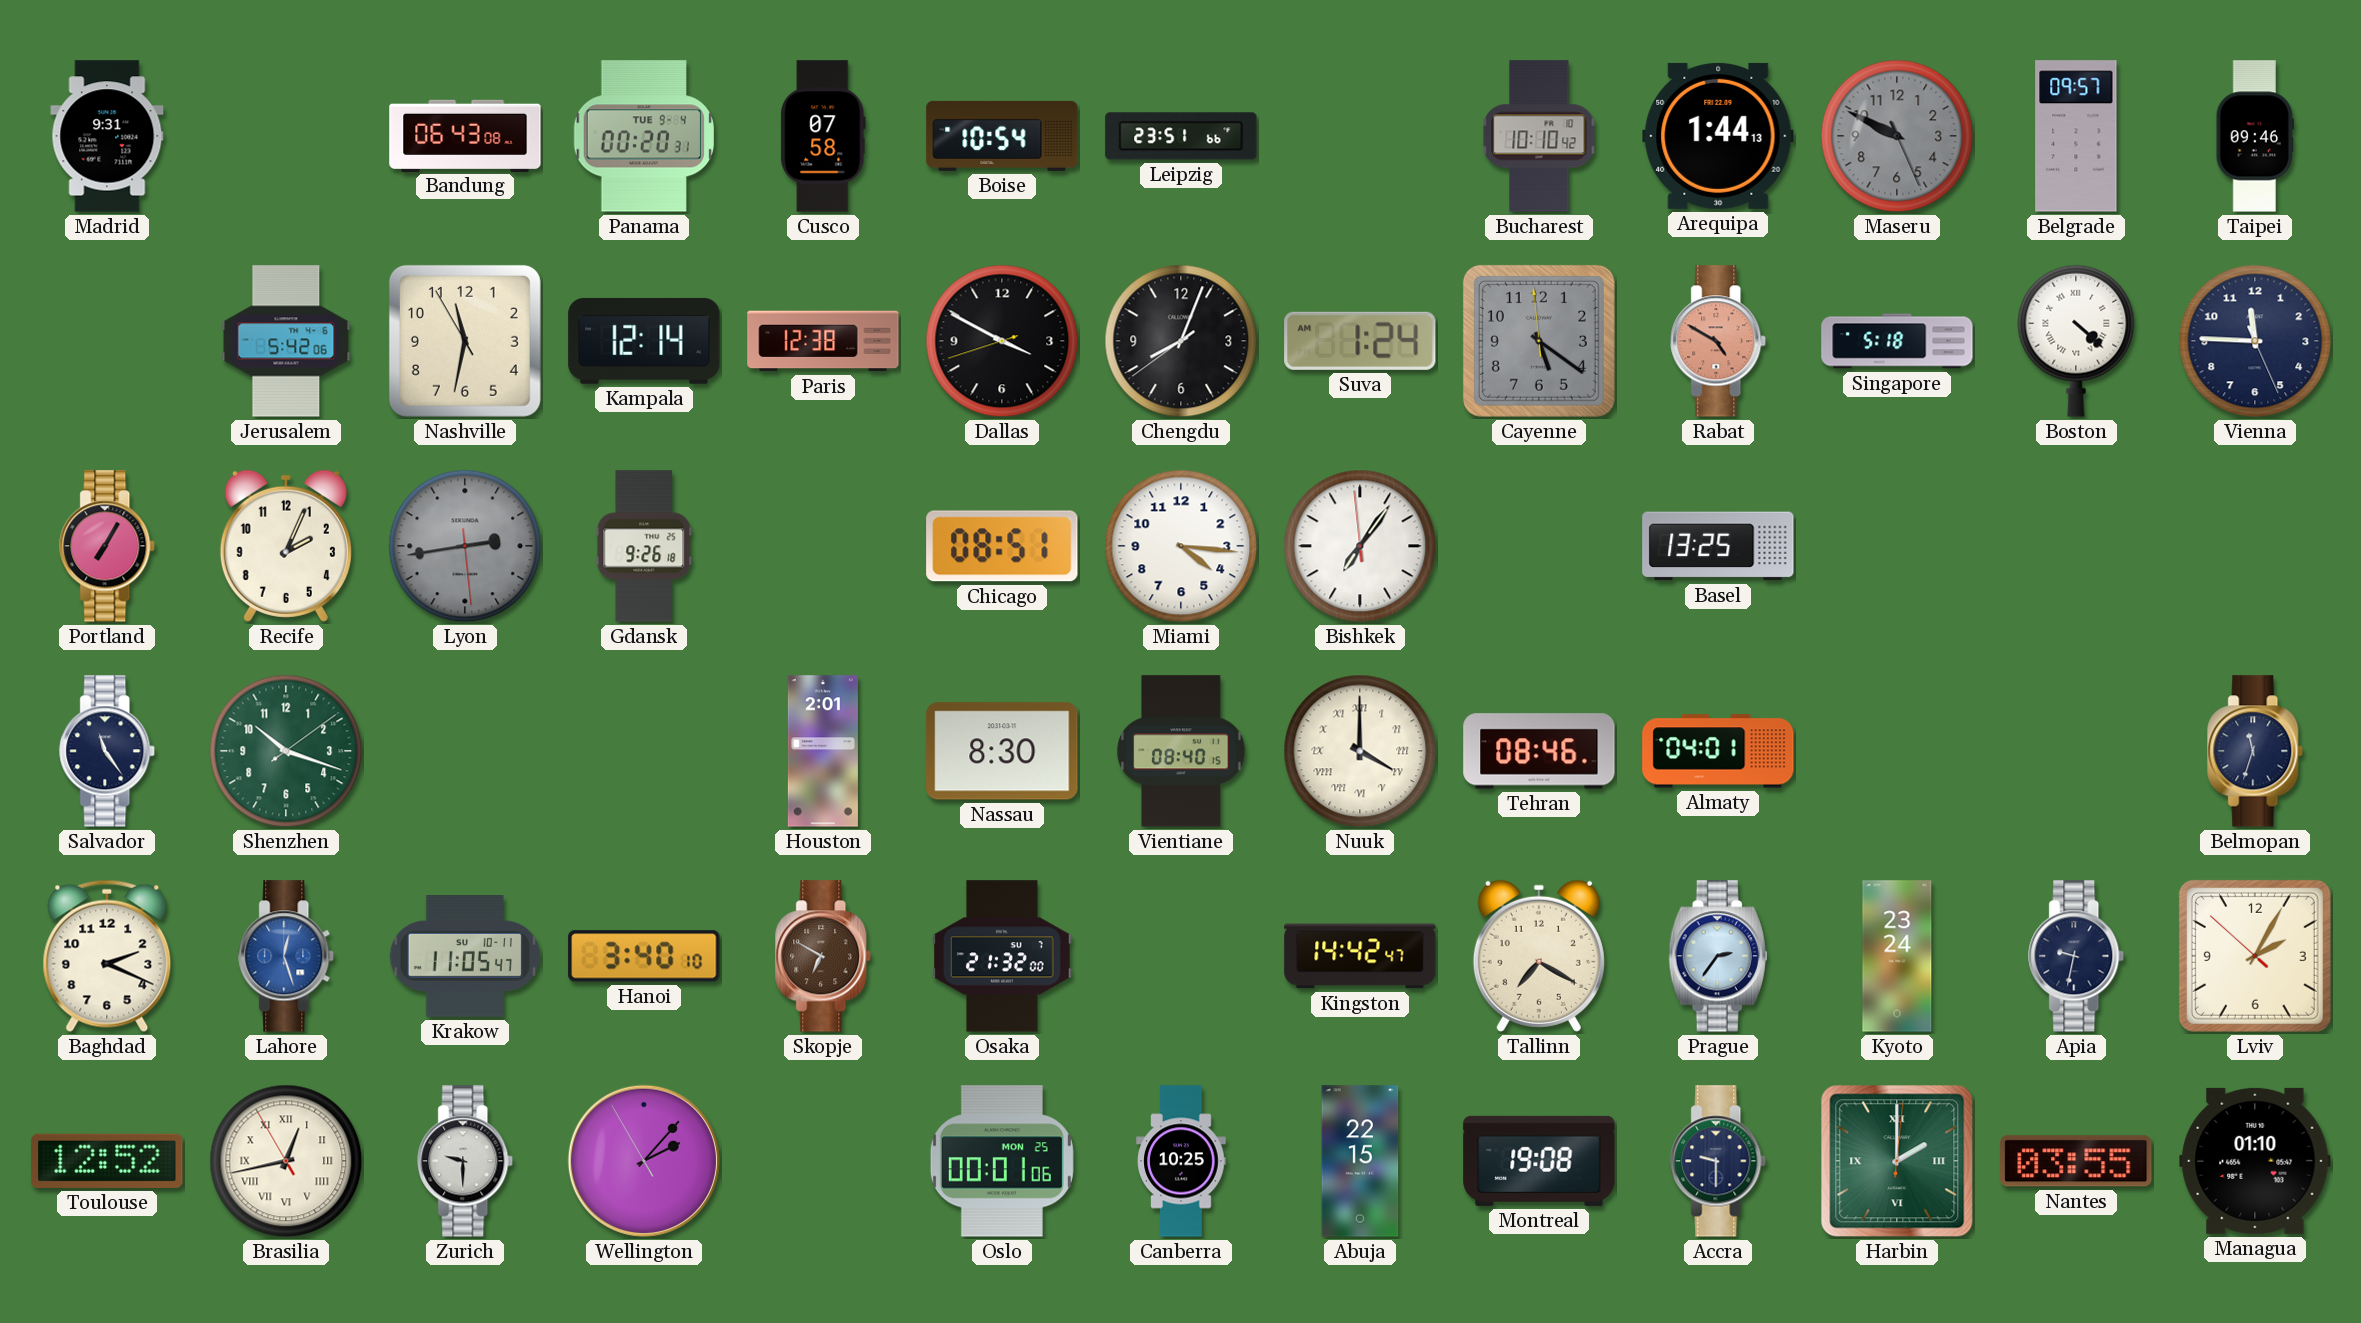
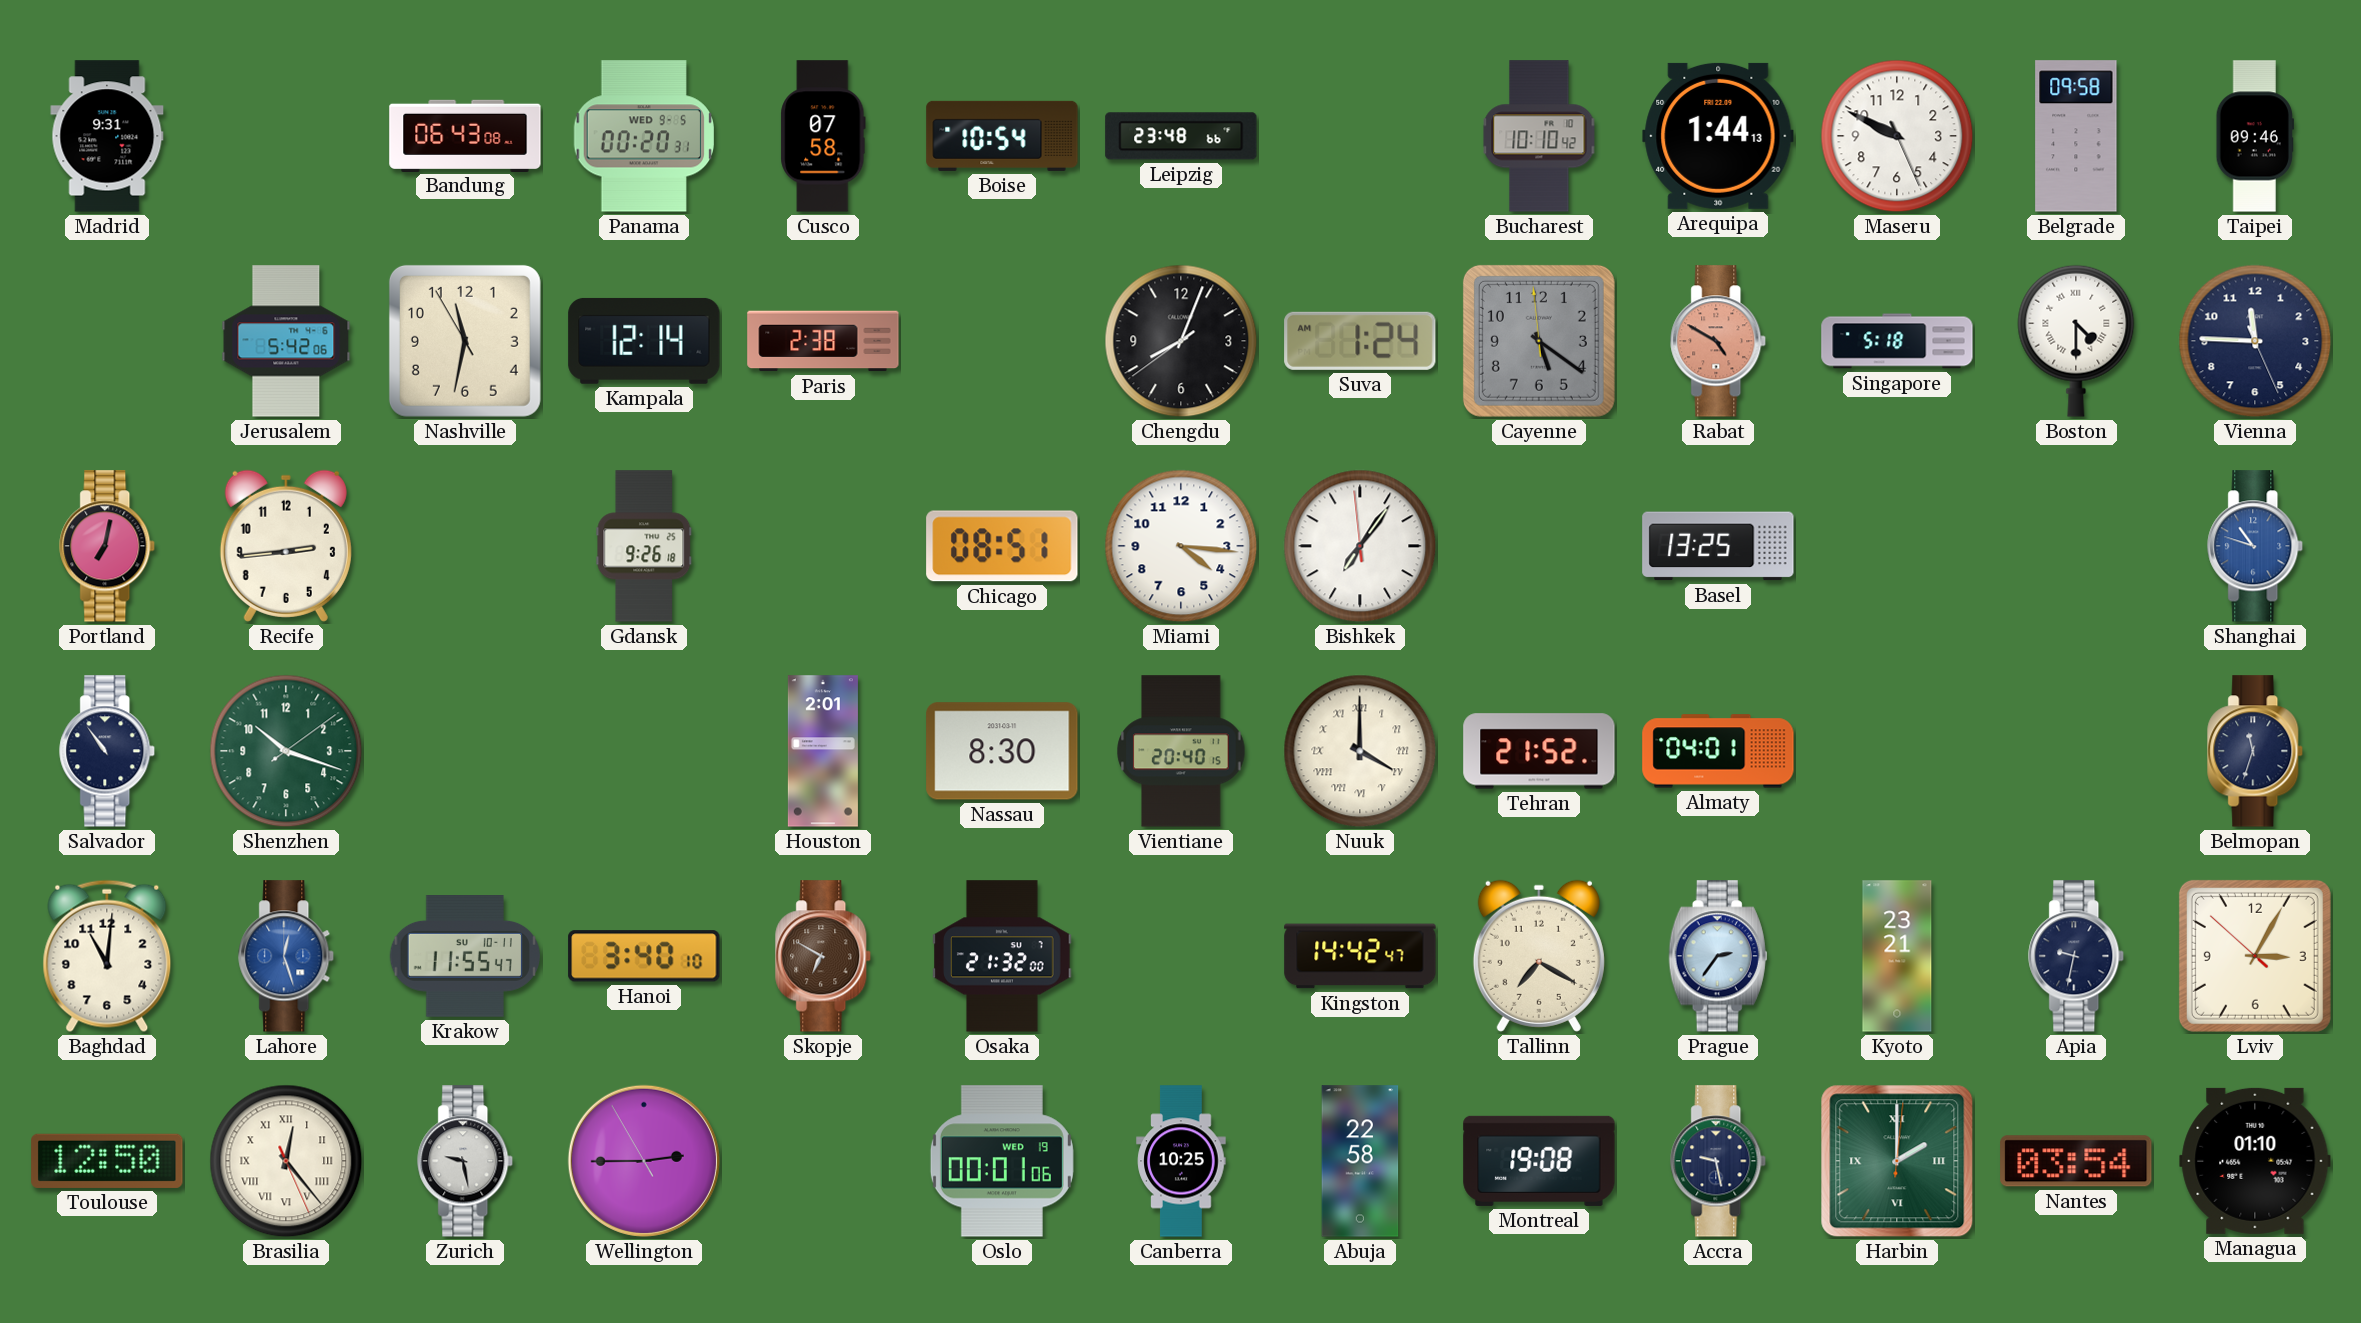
Panama date: TUE 9-4 -> WED 9-5
Leipzig: 23:51 -> 23:48
Maseru dial: grey -> white
Belgrade: 09:57 -> 09:58
Paris: 12:38 -> 2:38
Dallas: 3:49 -> none
Boston: 4:22 -> 4:30
Portland: 7:05 -> 7:02
Recife: 2:04 -> 2:44
Lyon: 2:43 -> none
Shanghai: none -> 10:48
Salvador: 11:24 -> 10:54
Vientiane: 08:40 -> 20:40
Tehran: 08:46 -> 21:52
Baghdad: 2:19 -> 11:01
Krakow: 11:05 -> 11:55
Kyoto: 23:24 -> 23:21
Lviv: 2:04 -> 3:04
Toulouse: 12:52 -> 12:50
Brasilia: 12:42 -> 12:23
Zurich: 9:30 -> 9:28
Wellington: 2:06 -> 2:44
Oslo date: MON 25 -> WED 19
Abuja: 22:15 -> 22:58
Accra: 9:30 -> 9:28
Nantes: 03:55 -> 03:54
